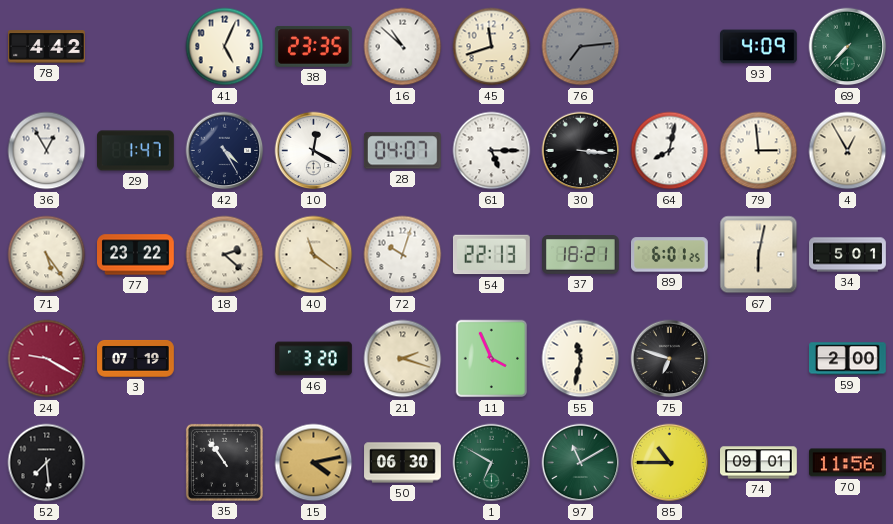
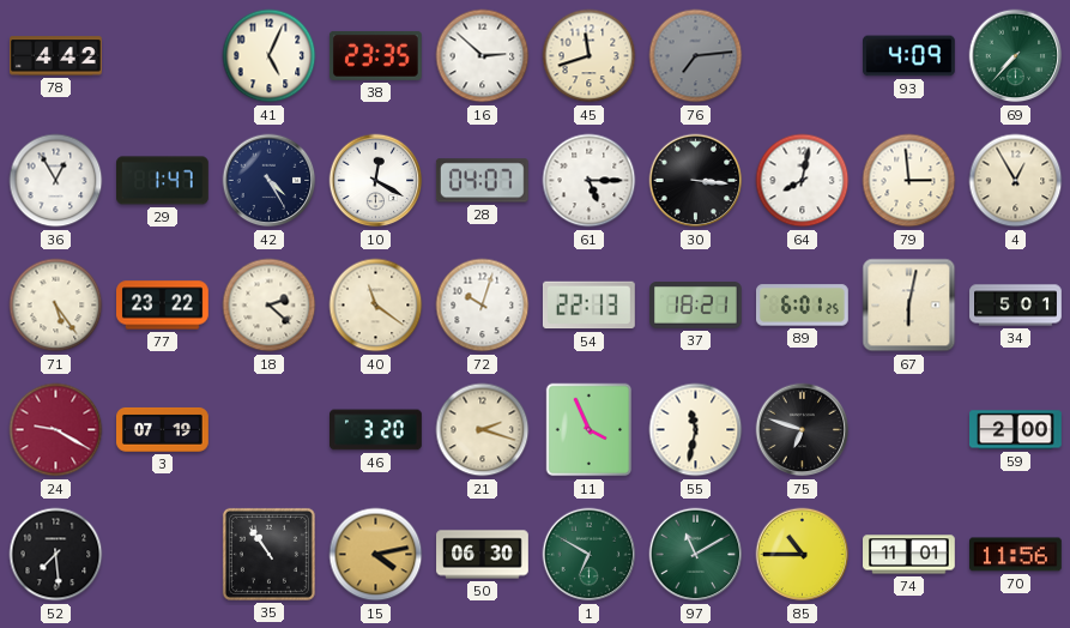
16: 10:52 -> 2:52
74: 09:01 -> 11:01
